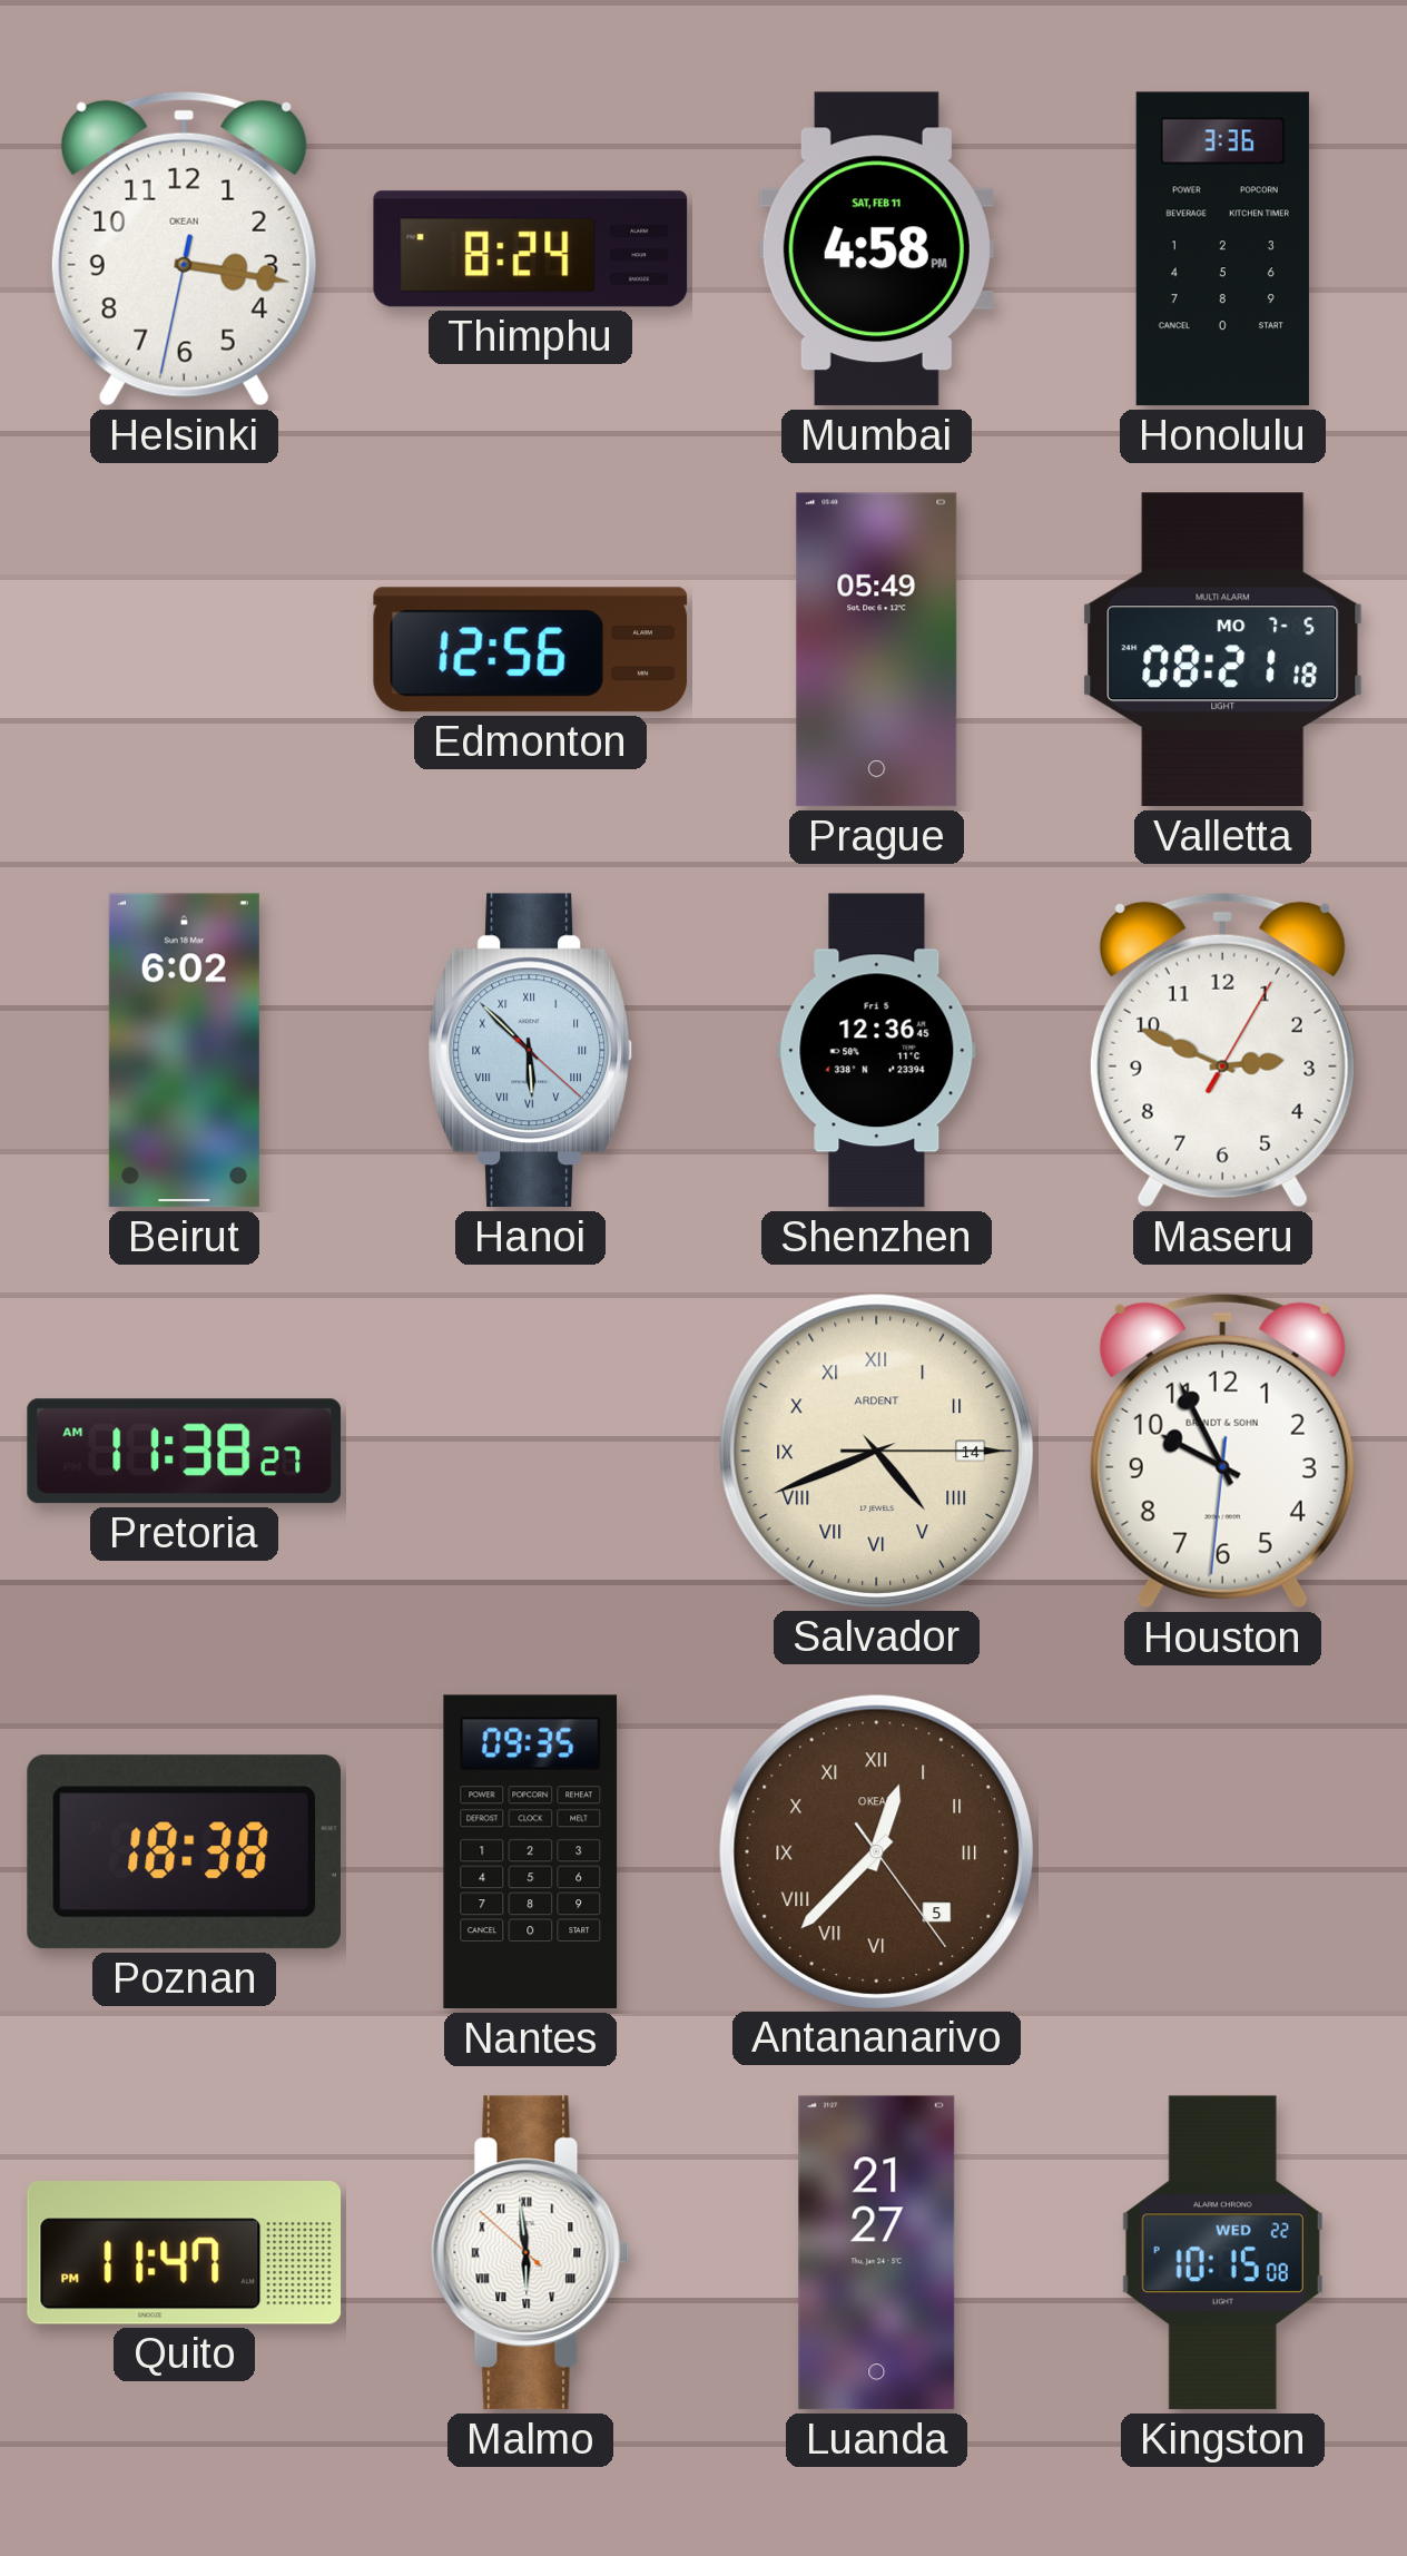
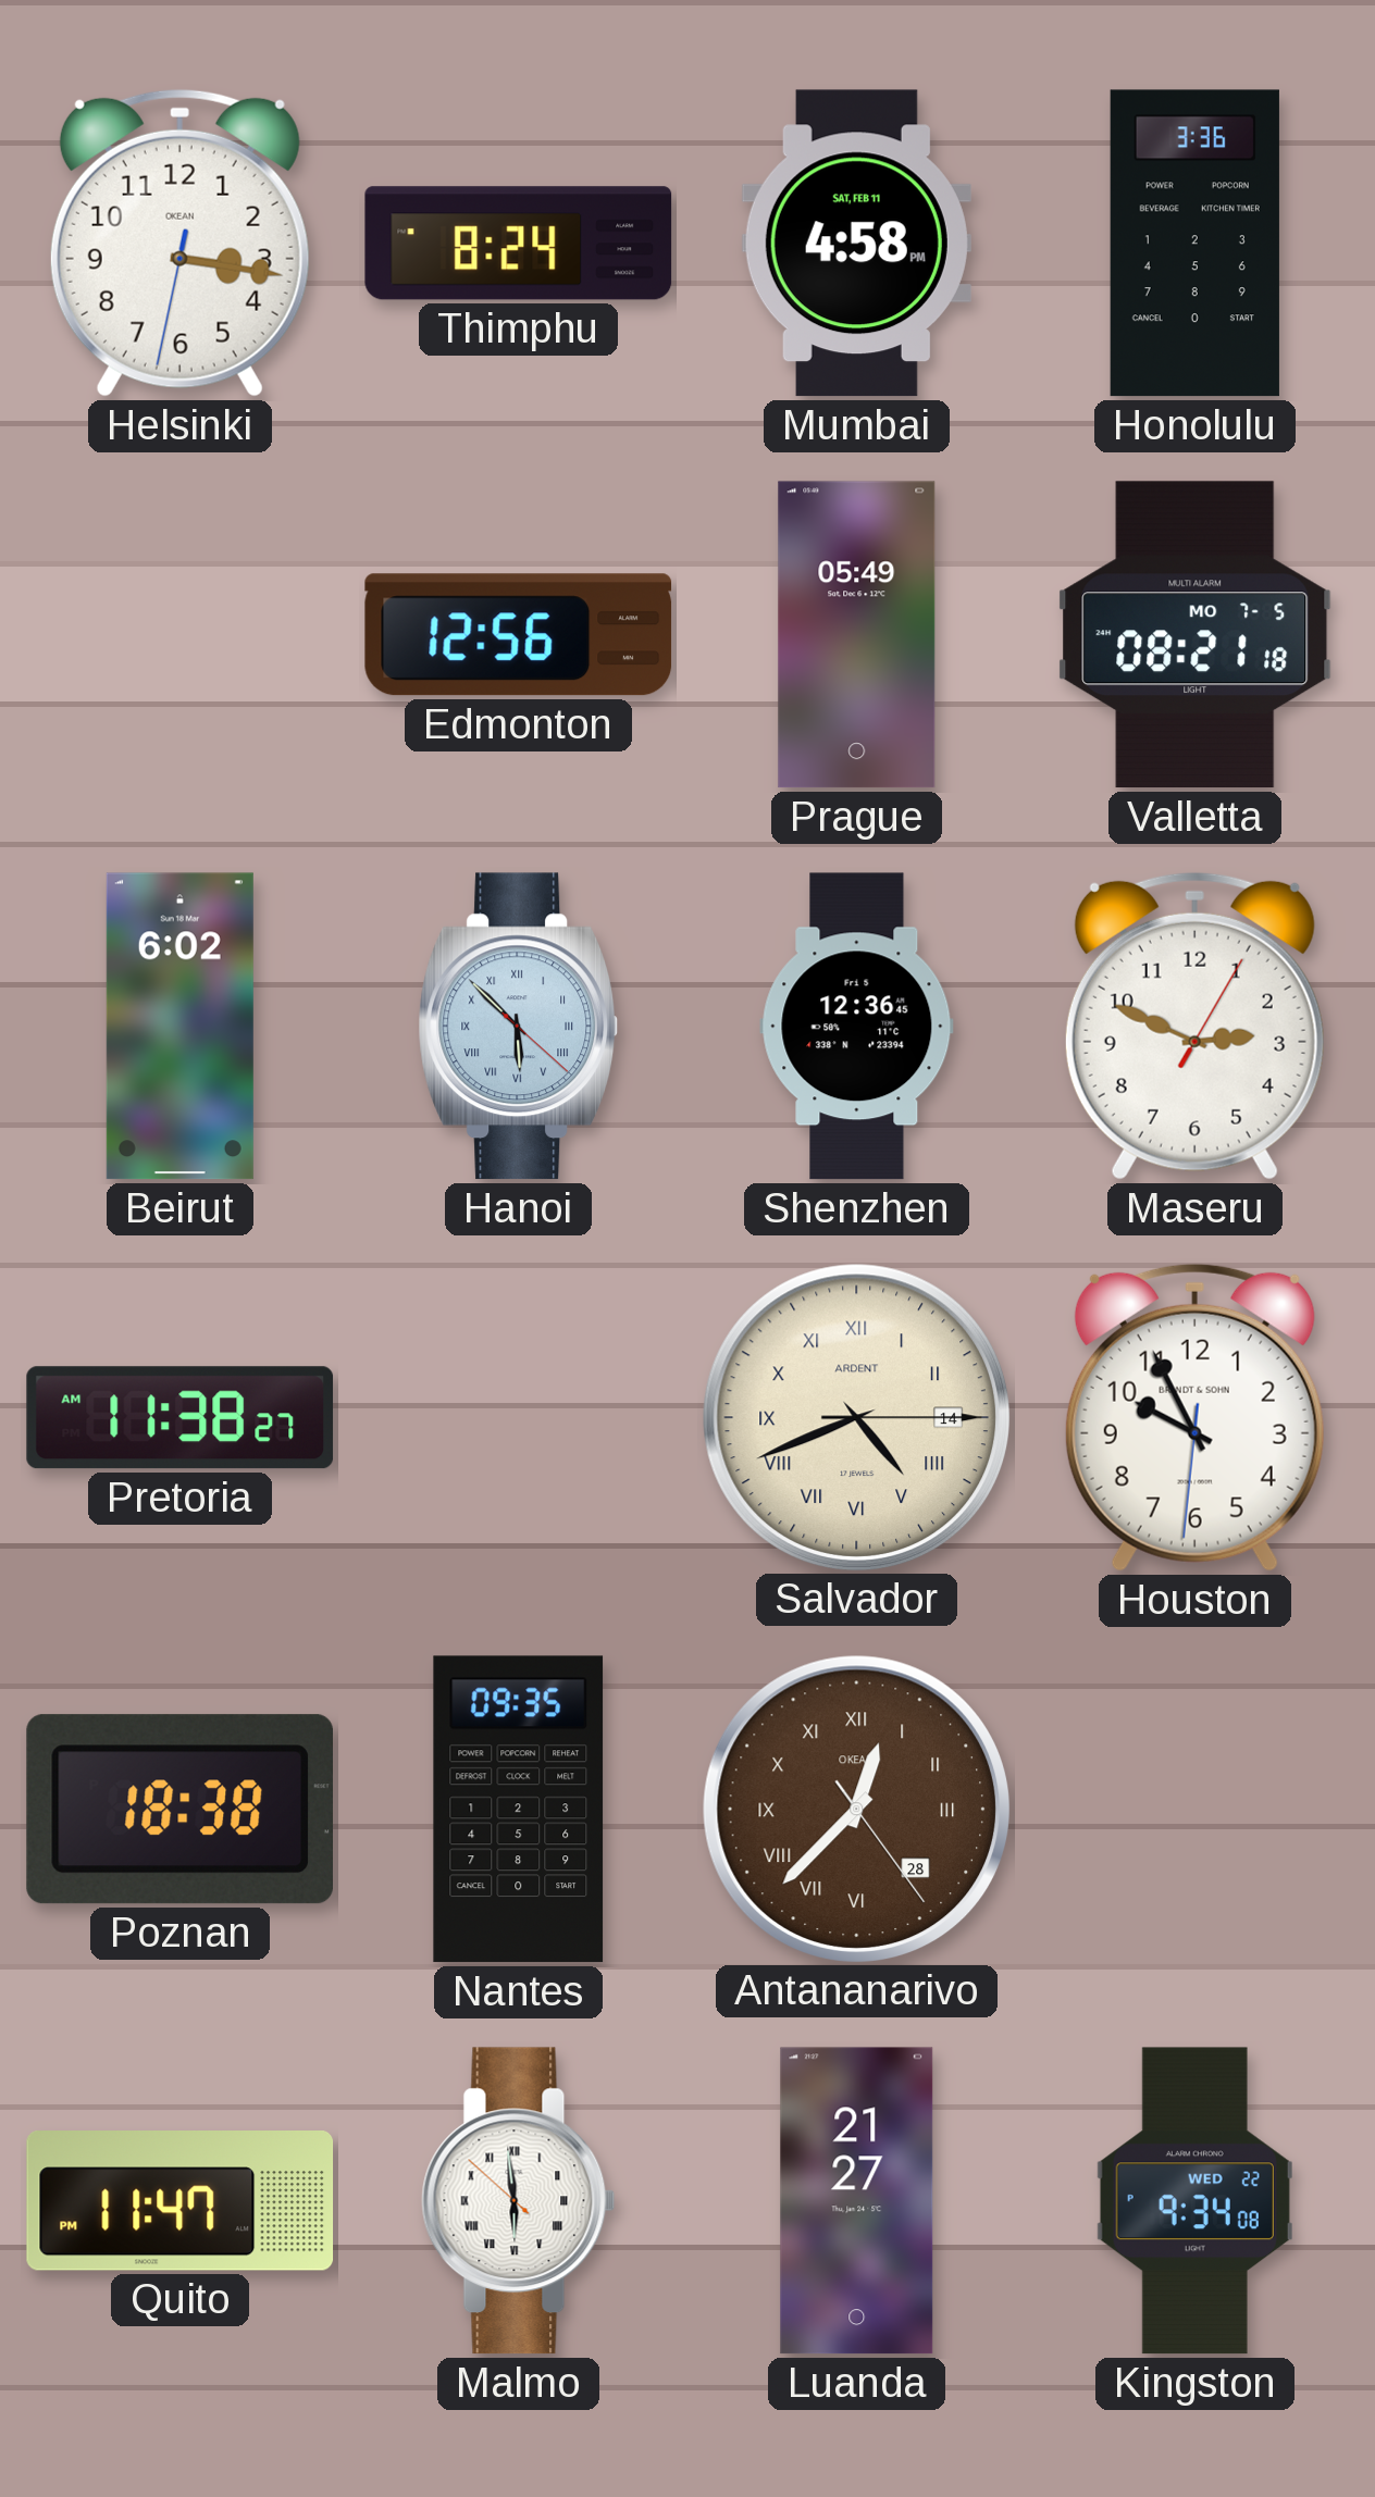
Antananarivo date: 5 -> 28
Kingston: 10:15 -> 9:34
